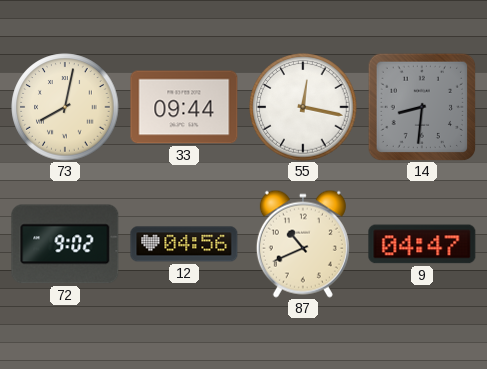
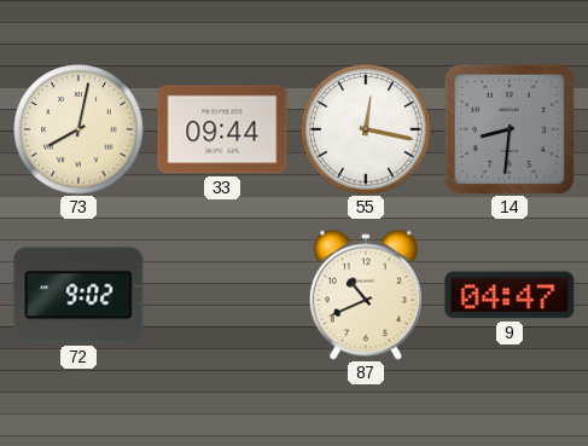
12: 04:56 -> none
